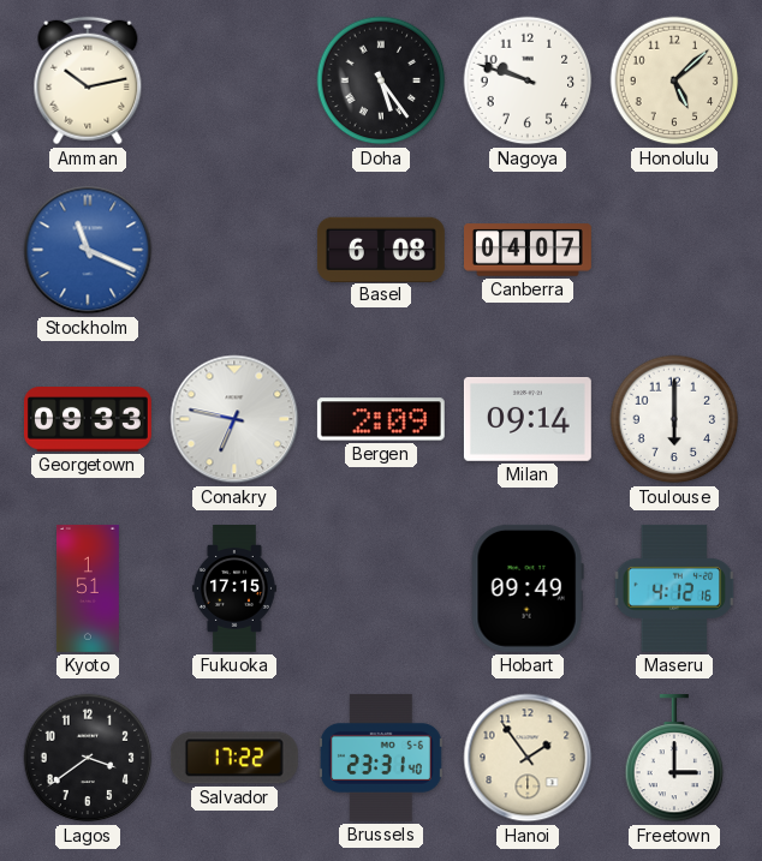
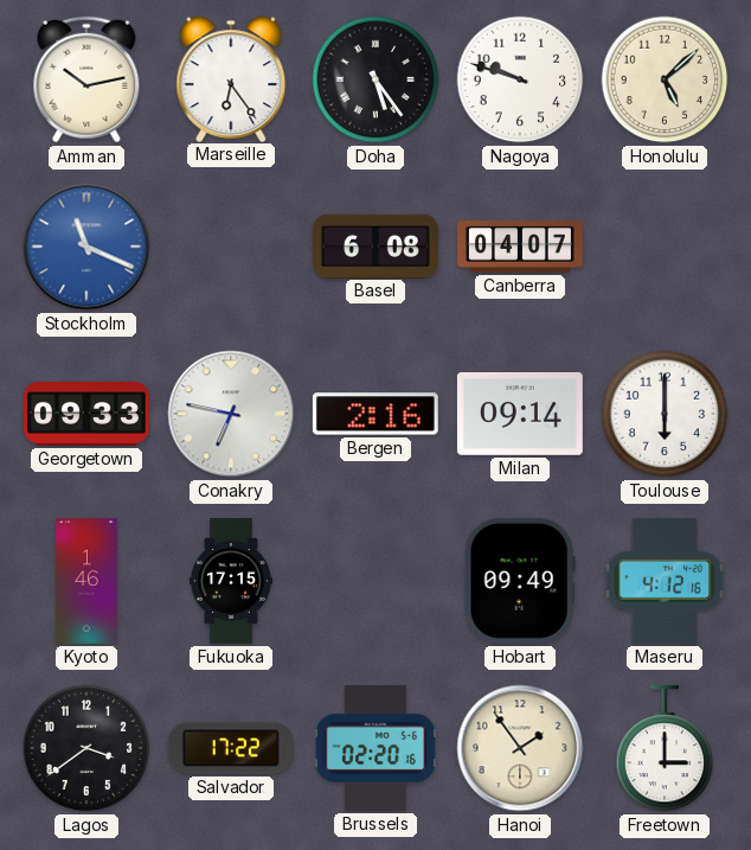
Marseille: none -> 6:24
Bergen: 2:09 -> 2:16
Kyoto: 1:51 -> 1:46
Brussels: 23:31 -> 02:20
